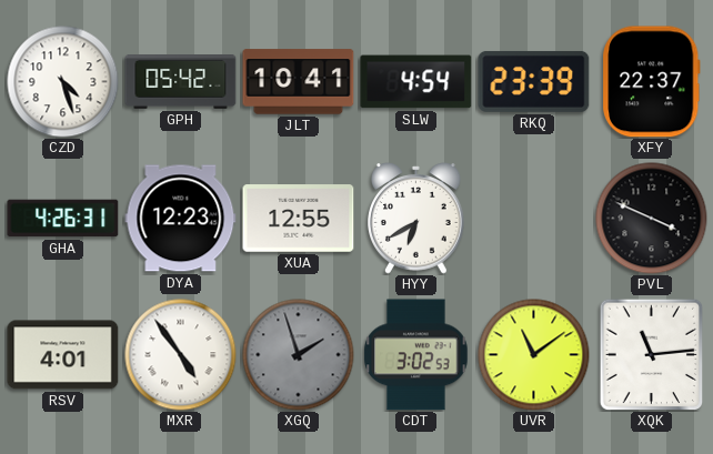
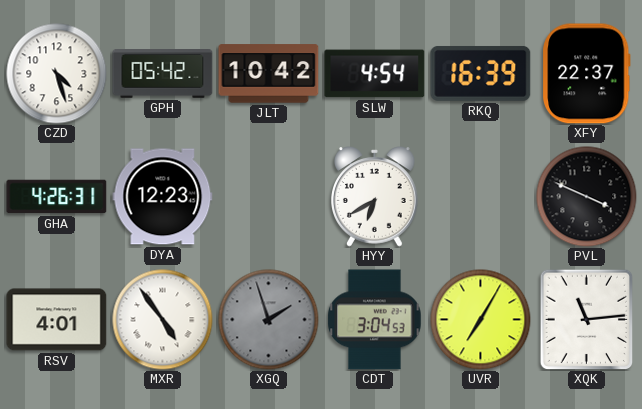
JLT: 10:41 -> 10:42
RKQ: 23:39 -> 16:39
XUA: 12:55 -> none
CDT: 3:02 -> 3:04
UVR: 11:09 -> 7:05
